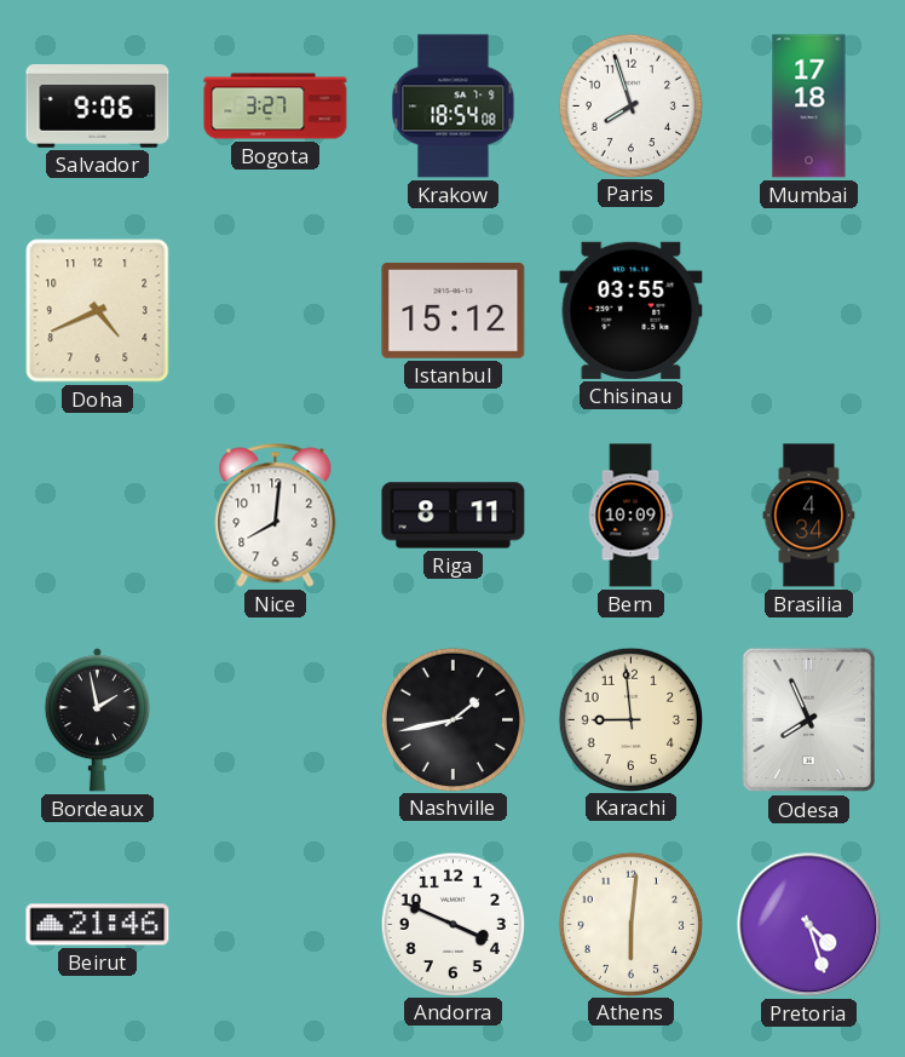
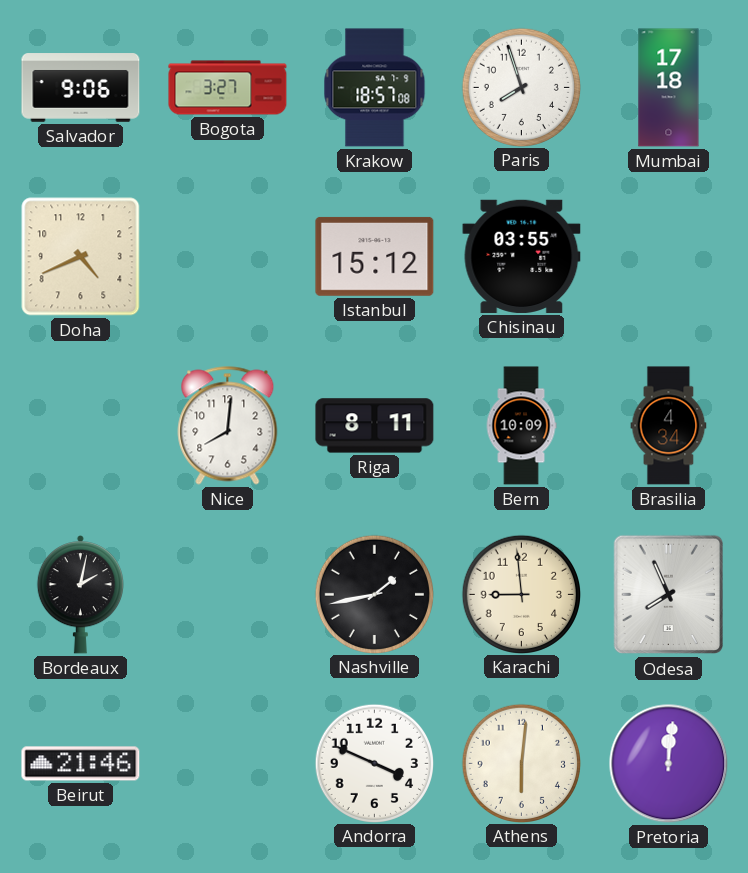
Krakow: 18:54 -> 18:57
Bordeaux: 1:58 -> 2:02
Pretoria: 4:27 -> 12:01
